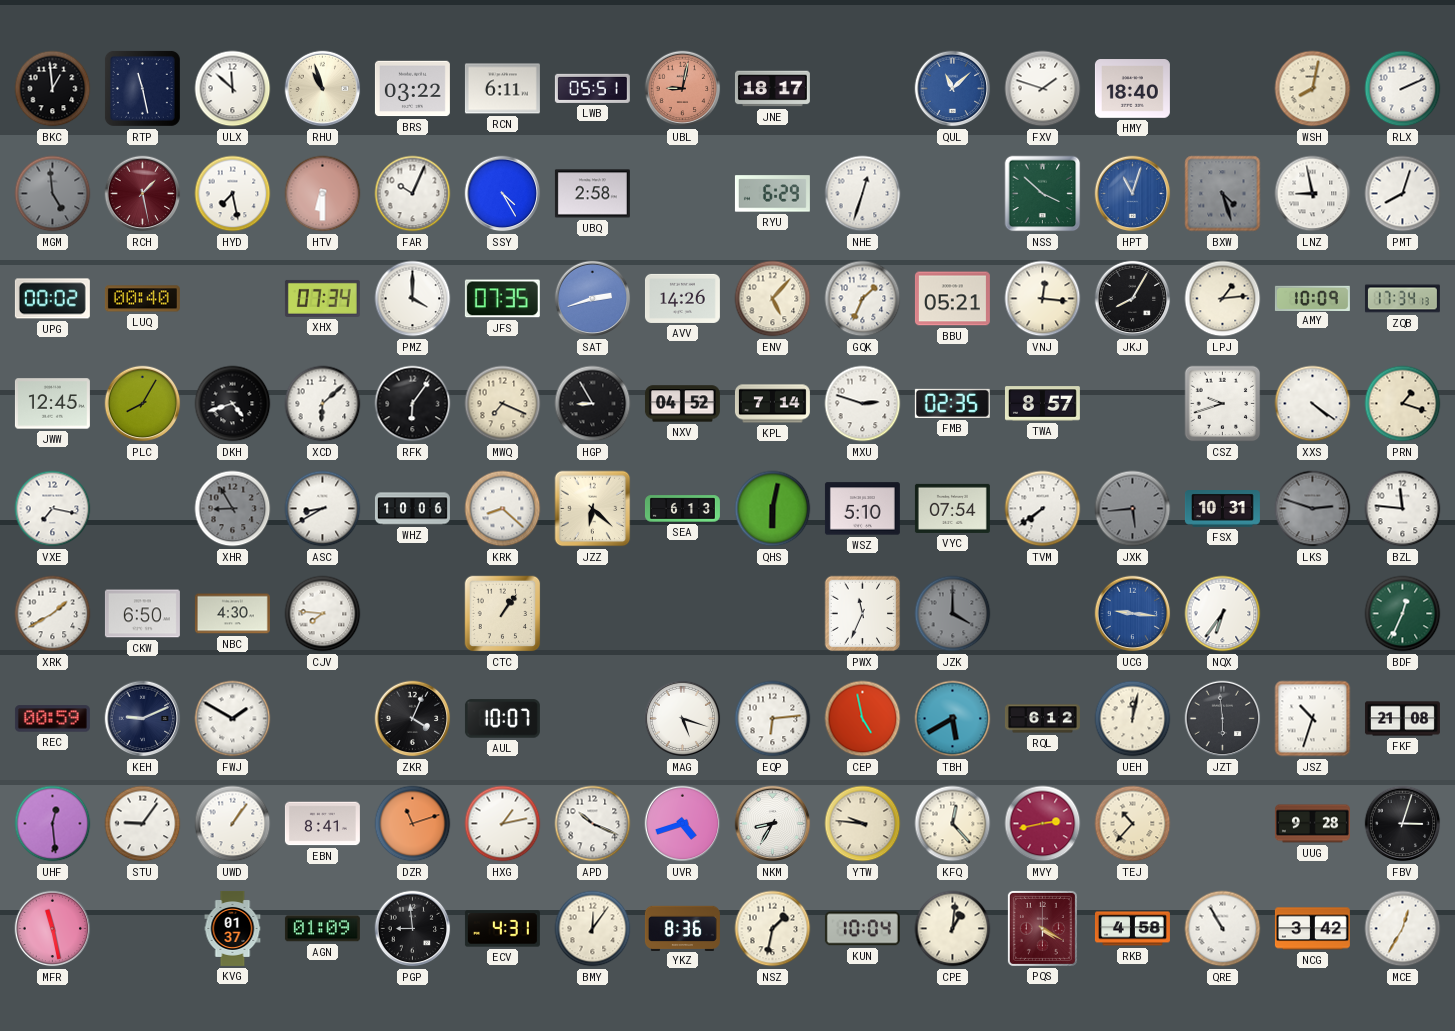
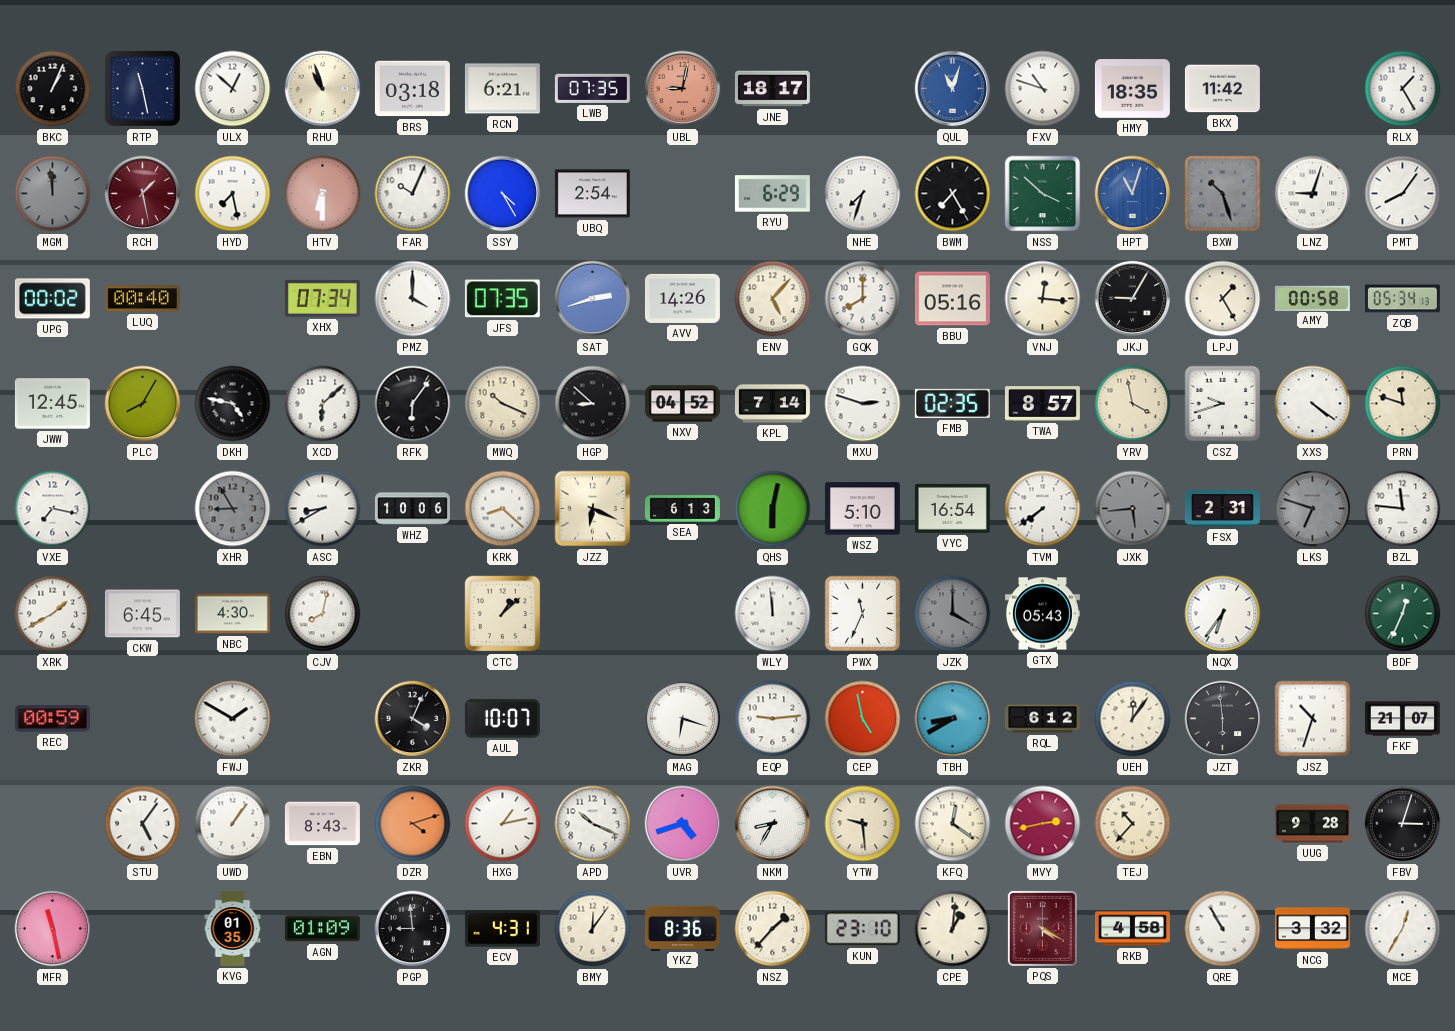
BKC: 12:59 -> 1:04
ULX: 11:52 -> 12:52
BRS: 03:22 -> 03:18
RCN: 6:11 -> 6:21
LWB: 05:51 -> 07:35
QUL: 11:08 -> 11:03
FXV: 1:48 -> 10:48
HMY: 18:40 -> 18:35
BKX: none -> 11:42
WSH: 8:02 -> none
RLX: 2:11 -> 1:25
MGM: 4:59 -> 11:59
UBQ: 2:58 -> 2:54
NHE: 12:33 -> 7:33
BWM: none -> 7:25
BXW: 4:27 -> 10:27
LNZ: 8:58 -> 9:03
PMT: 8:03 -> 8:06
GQK: 1:34 -> 8:00
BBU: 05:21 -> 05:16
JKJ: 8:05 -> 9:05
LPJ: 1:14 -> 1:25
AMY: 10:09 -> 00:58
ZQB: 17:34 -> 05:34
DKH: 4:42 -> 4:47
MWQ: 7:19 -> 10:19
HGP: 8:55 -> 8:52
YRV: none -> 3:58
PRN: 1:18 -> 11:48
JZZ: 6:22 -> 6:19
VYC: 07:54 -> 16:54
FSX: 10:31 -> 2:31
LKS: 2:48 -> 6:48
CKW: 6:50 -> 6:45
CJV: 7:46 -> 8:02
CTC: 1:06 -> 1:08
WLY: none -> 11:59
GTX: none -> 05:43
UCG: 9:16 -> none
KEH: 9:11 -> none
MAG: 5:18 -> 6:18
EQP: 6:14 -> 9:14
TBH: 5:40 -> 8:40
UEH: 12:02 -> 12:06
FKF: 21:08 -> 21:07
UHF: 12:29 -> none
STU: 9:06 -> 5:06
EBN: 8:41 -> 8:43
DZR: 11:12 -> 4:12
YTW: 9:46 -> 9:29
KFQ: 12:23 -> 12:21
KVG: 01:37 -> 01:35
NSZ: 1:32 -> 1:37
KUN: 10:04 -> 23:10
NCG: 3:42 -> 3:32
